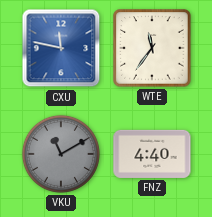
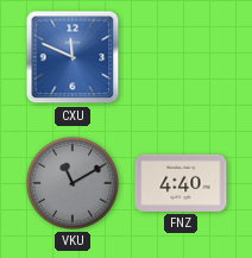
CXU: 11:47 -> 11:49
WTE: 11:36 -> none
